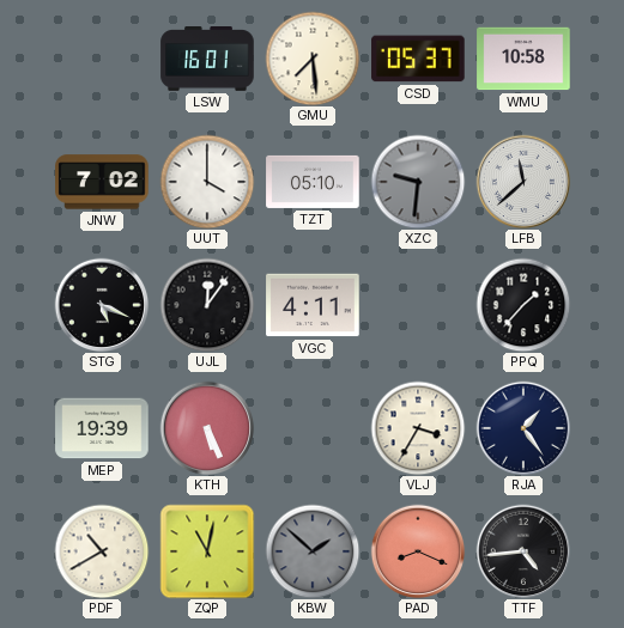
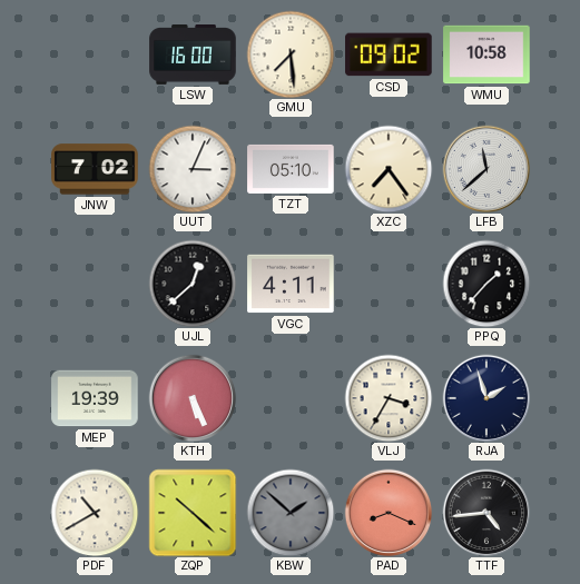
LSW: 16:01 -> 16:00
CSD: 05:37 -> 09:02
UUT: 4:00 -> 3:04
XZC: 9:31 -> 7:24
XZC dial: grey -> cream
STG: 5:19 -> none
UJL: 12:06 -> 12:38
RJA: 1:24 -> 1:57
ZQP: 11:02 -> 10:22
